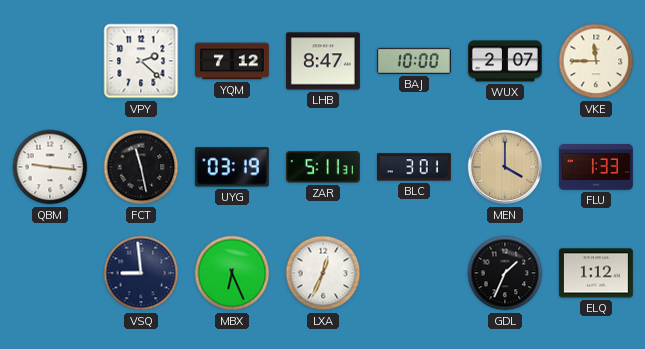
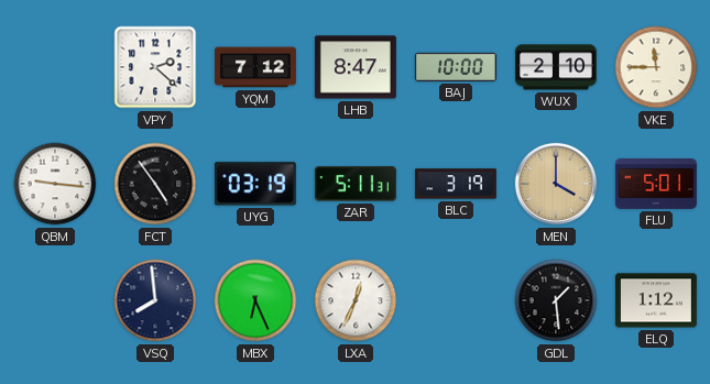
WUX: 2:07 -> 2:10
FCT: 11:28 -> 4:54
BLC: 3:01 -> 3:19
FLU: 1:33 -> 5:01
VSQ: 8:59 -> 7:59
GDL: 1:34 -> 1:29
